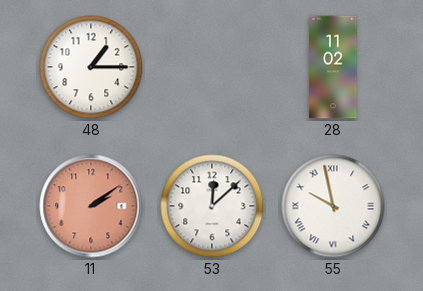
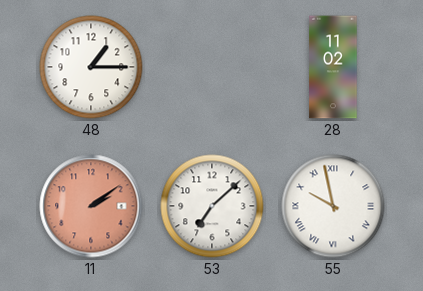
53: 12:08 -> 7:08
